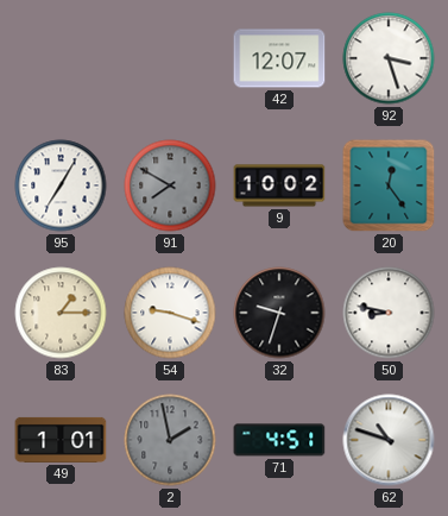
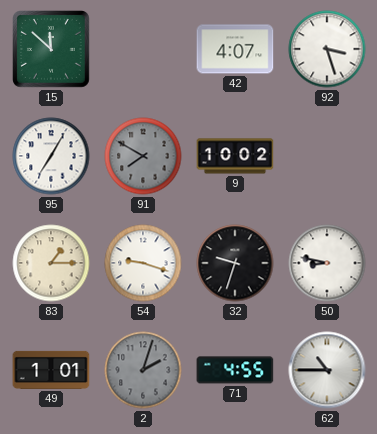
15: none -> 11:52
42: 12:07 -> 4:07
20: 12:24 -> none
2: 1:58 -> 2:03
71: 4:51 -> 4:55
62: 10:48 -> 10:45
